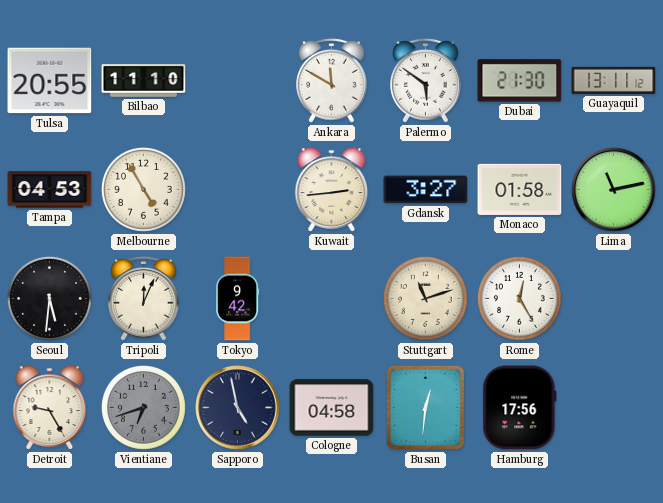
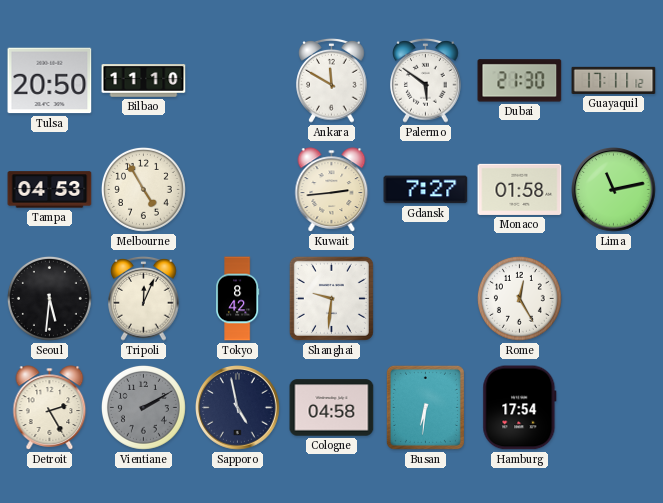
Tulsa: 20:55 -> 20:50
Guayaquil: 13:11 -> 17:11
Gdansk: 3:27 -> 7:27
Tokyo: 9:42 -> 8:42
Shanghai: none -> 9:31
Stuttgart: 11:12 -> none
Detroit: 9:25 -> 2:25
Vientiane: 6:42 -> 2:10
Busan: 12:31 -> 6:31
Hamburg: 17:56 -> 17:54
